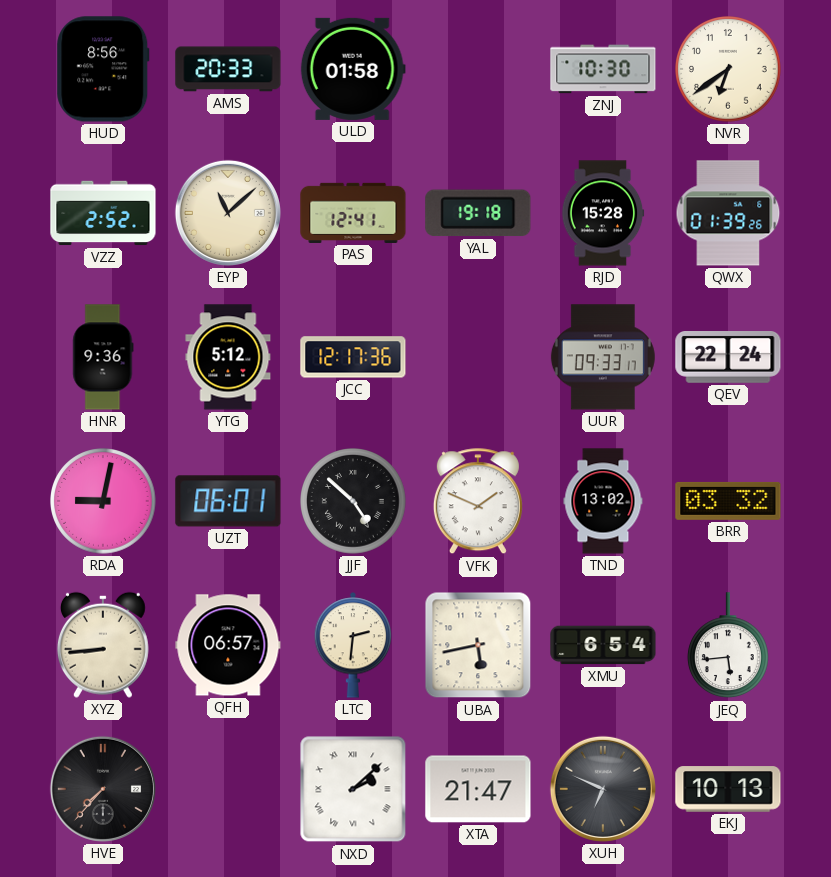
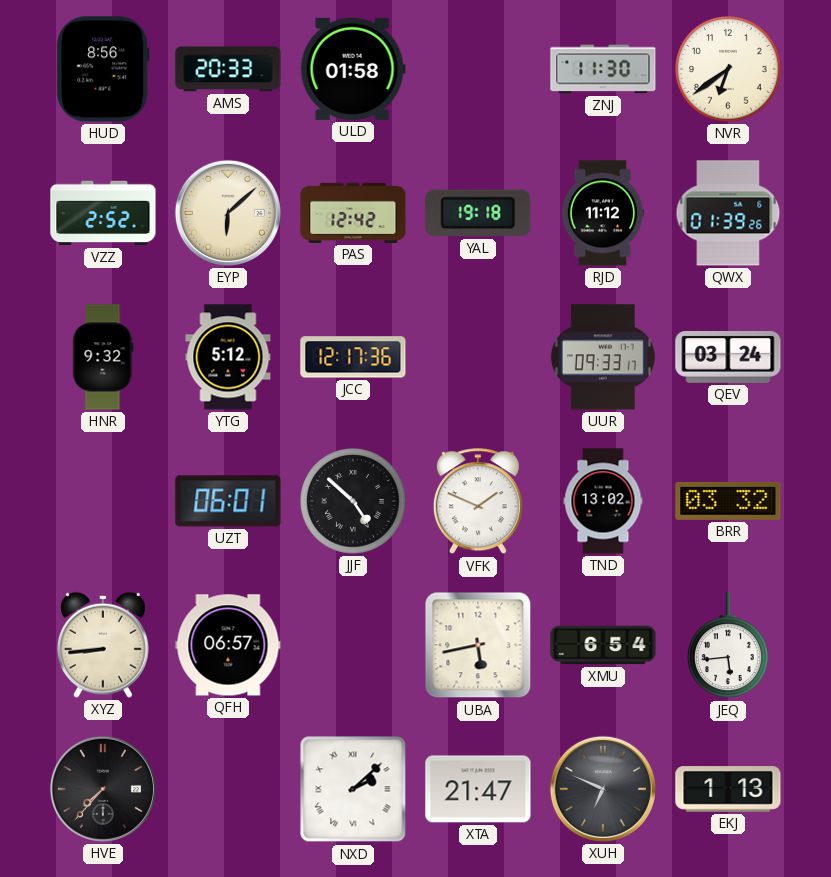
ZNJ: 10:30 -> 11:30
EYP: 11:08 -> 6:08
PAS: 12:41 -> 12:42
RJD: 15:28 -> 11:12
HNR: 9:36 -> 9:32
QEV: 22:24 -> 03:24
RDA: 9:02 -> none
LTC: 2:31 -> none
EKJ: 10:13 -> 1:13
